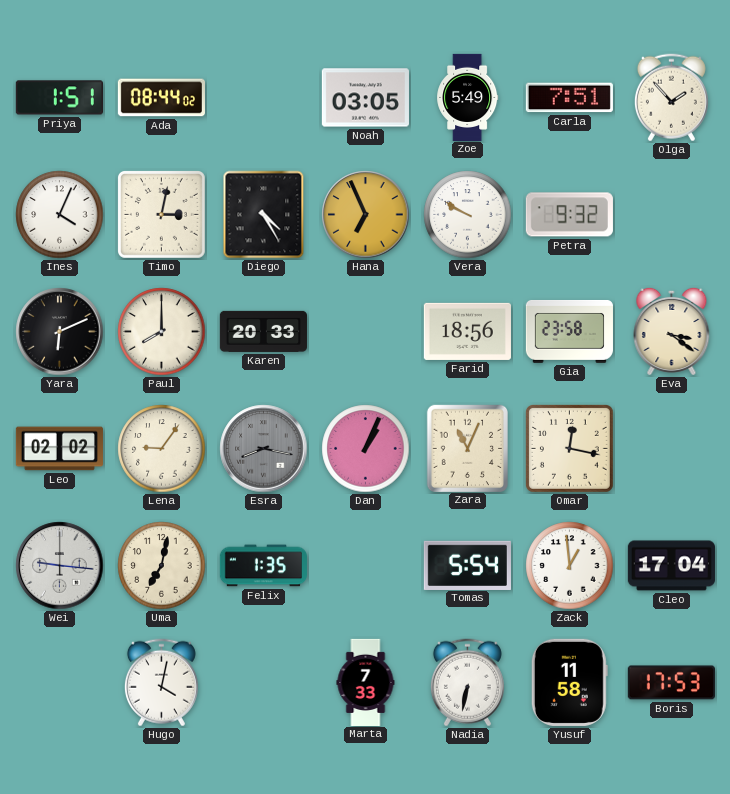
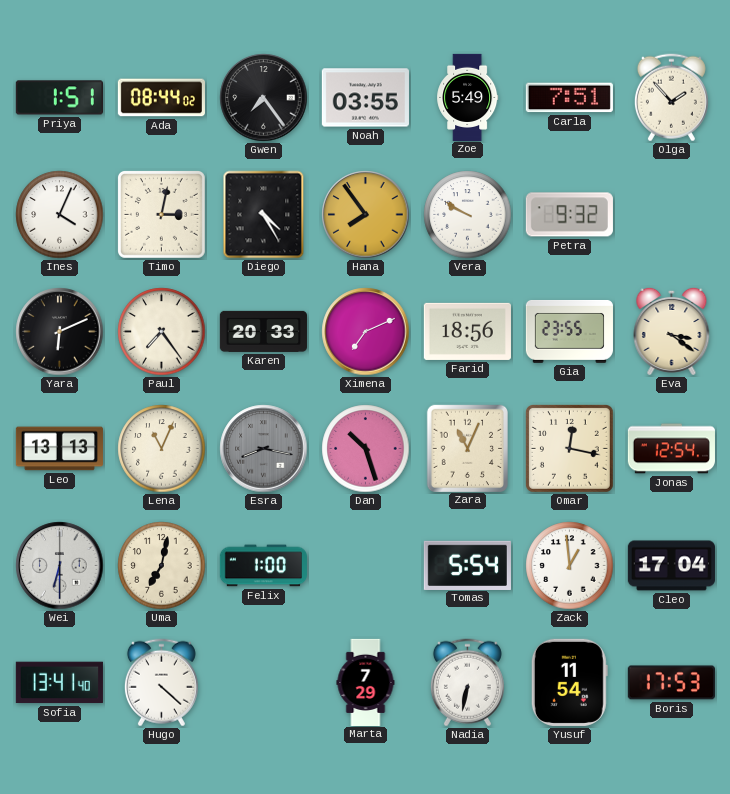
Gwen: none -> 7:24
Noah: 03:05 -> 03:55
Hana: 6:56 -> 7:54
Paul: 8:00 -> 7:24
Ximena: none -> 7:11
Gia: 23:58 -> 23:55
Leo: 02:02 -> 13:13
Lena: 9:06 -> 11:04
Dan: 1:04 -> 10:27
Jonas: none -> 12:54
Wei: 9:16 -> 6:30
Felix: 1:35 -> 1:00
Sofia: none -> 13:41
Hugo: 4:02 -> 4:22
Marta: 7:33 -> 7:29
Yusuf: 11:58 -> 11:54
